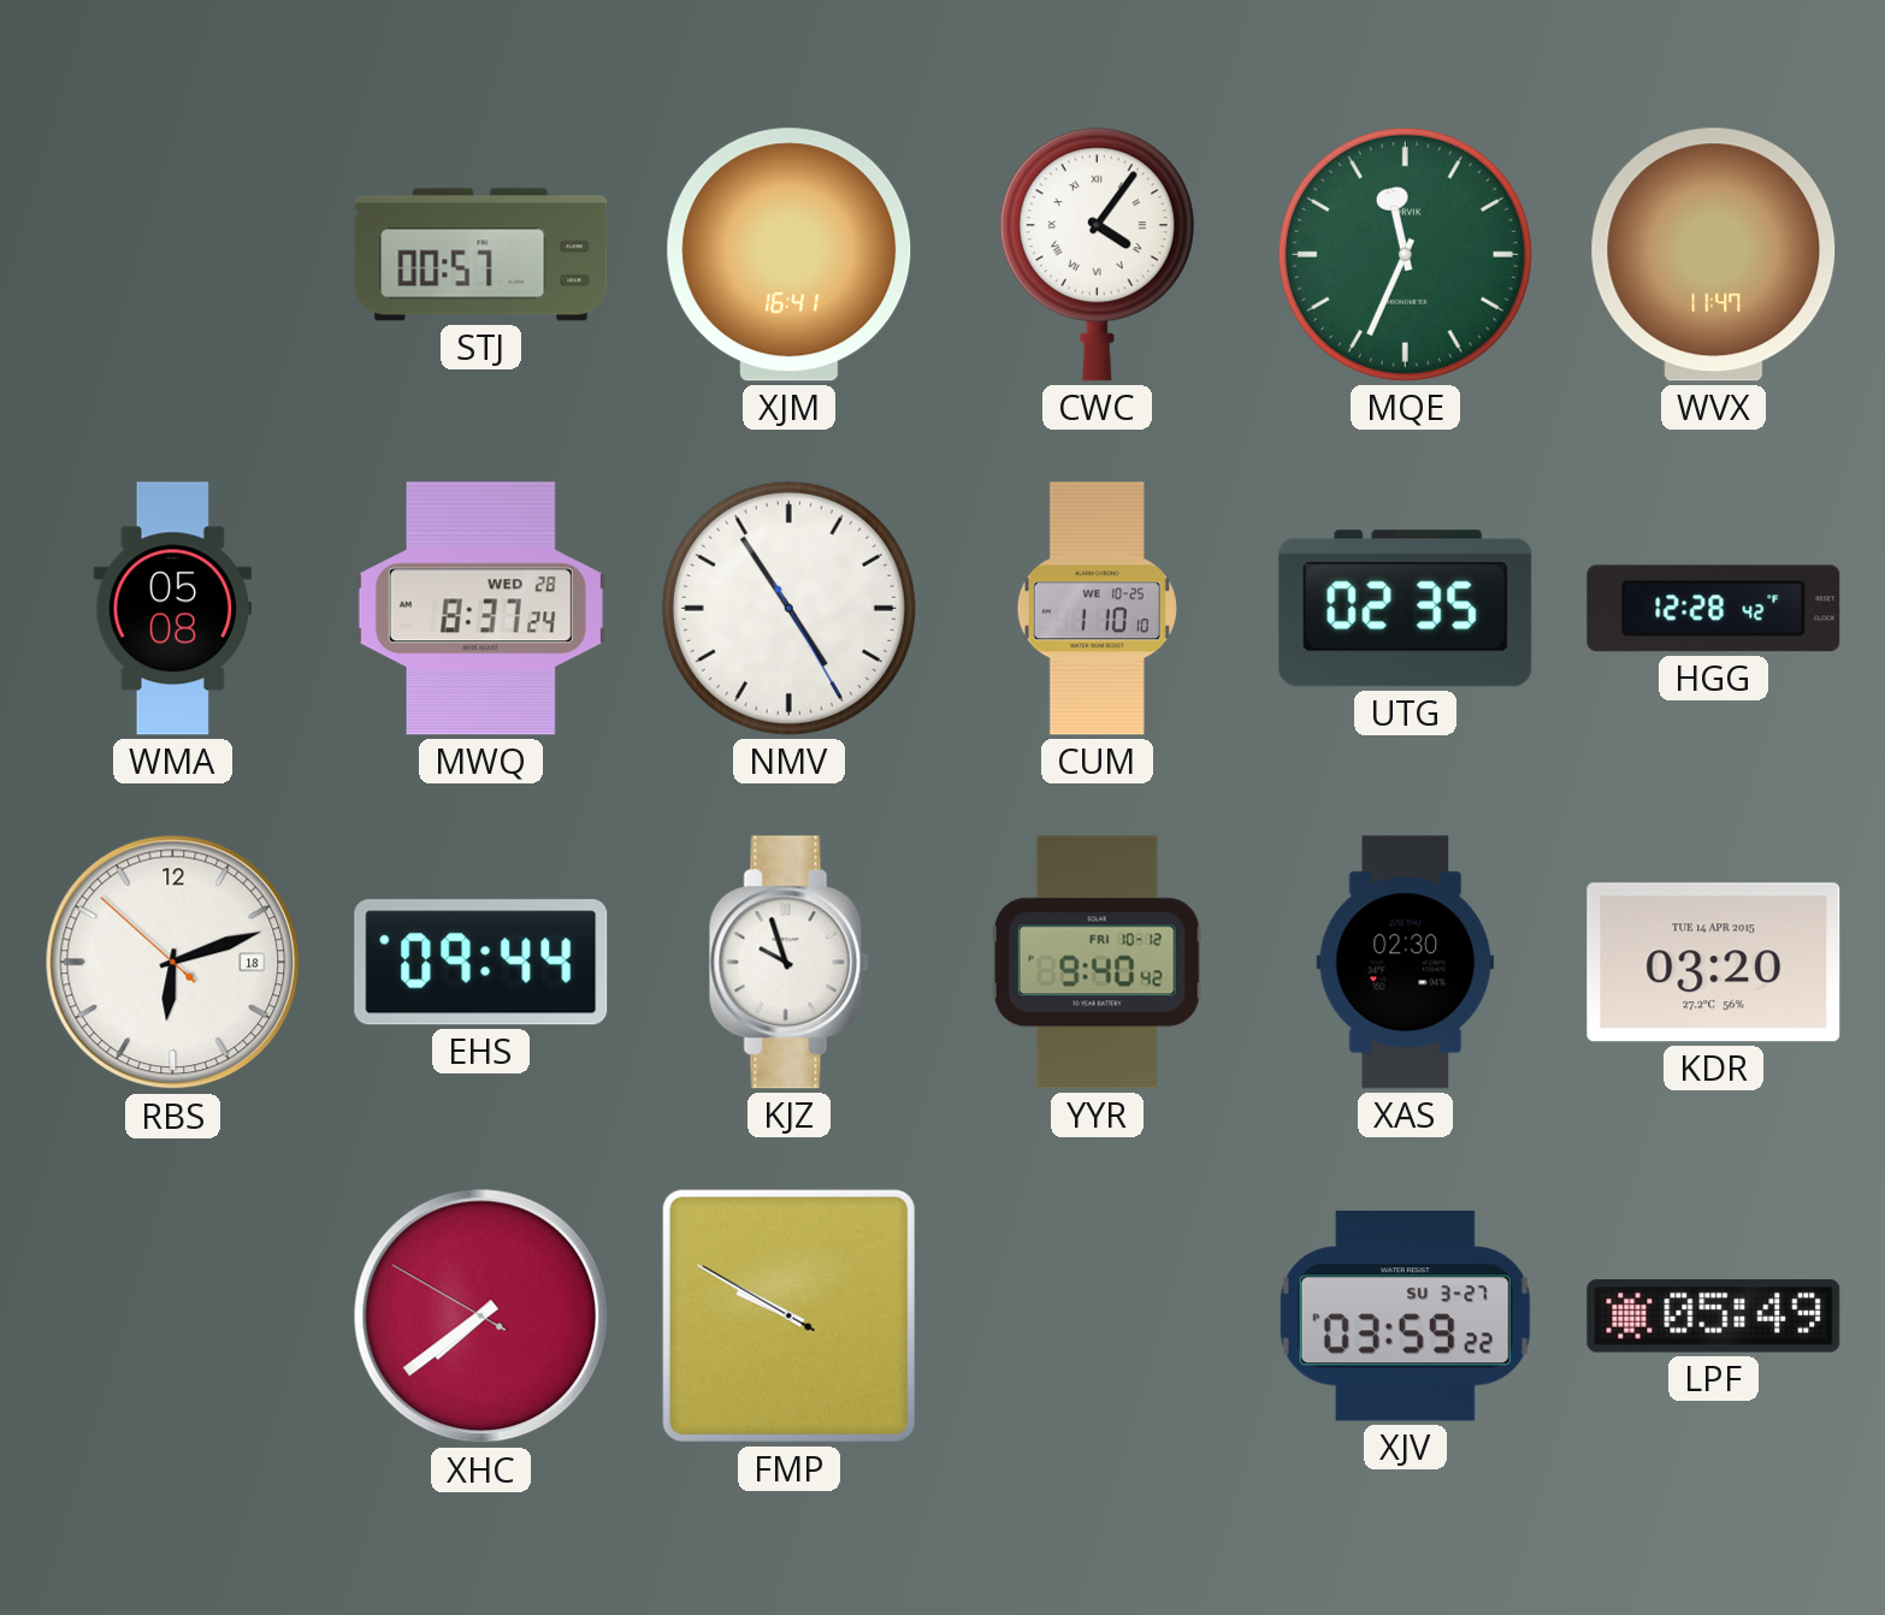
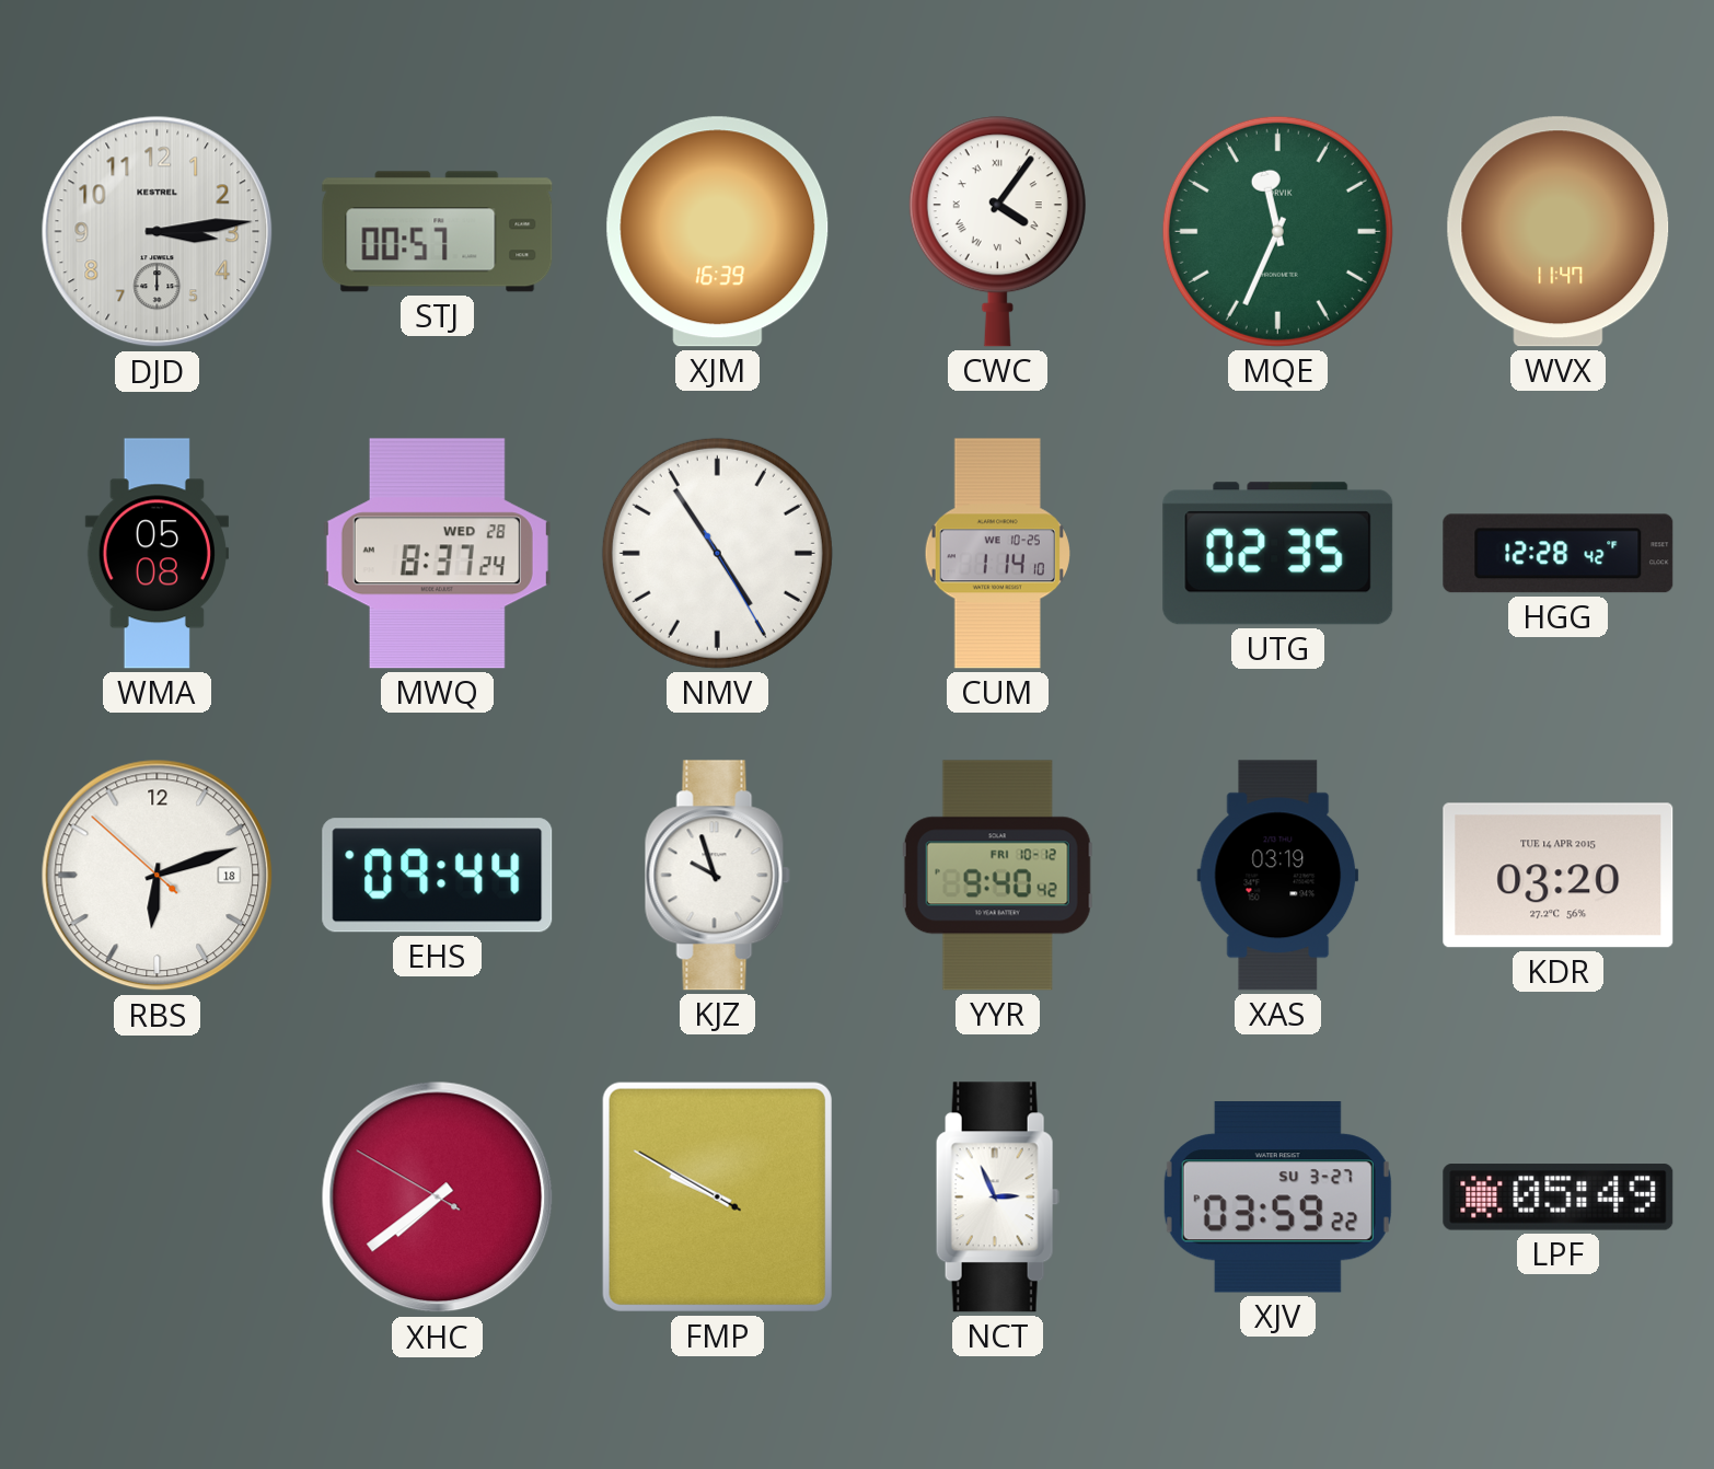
DJD: none -> 3:14
XJM: 16:41 -> 16:39
CUM: 1:10 -> 1:14
XAS: 02:30 -> 03:19
NCT: none -> 2:56
